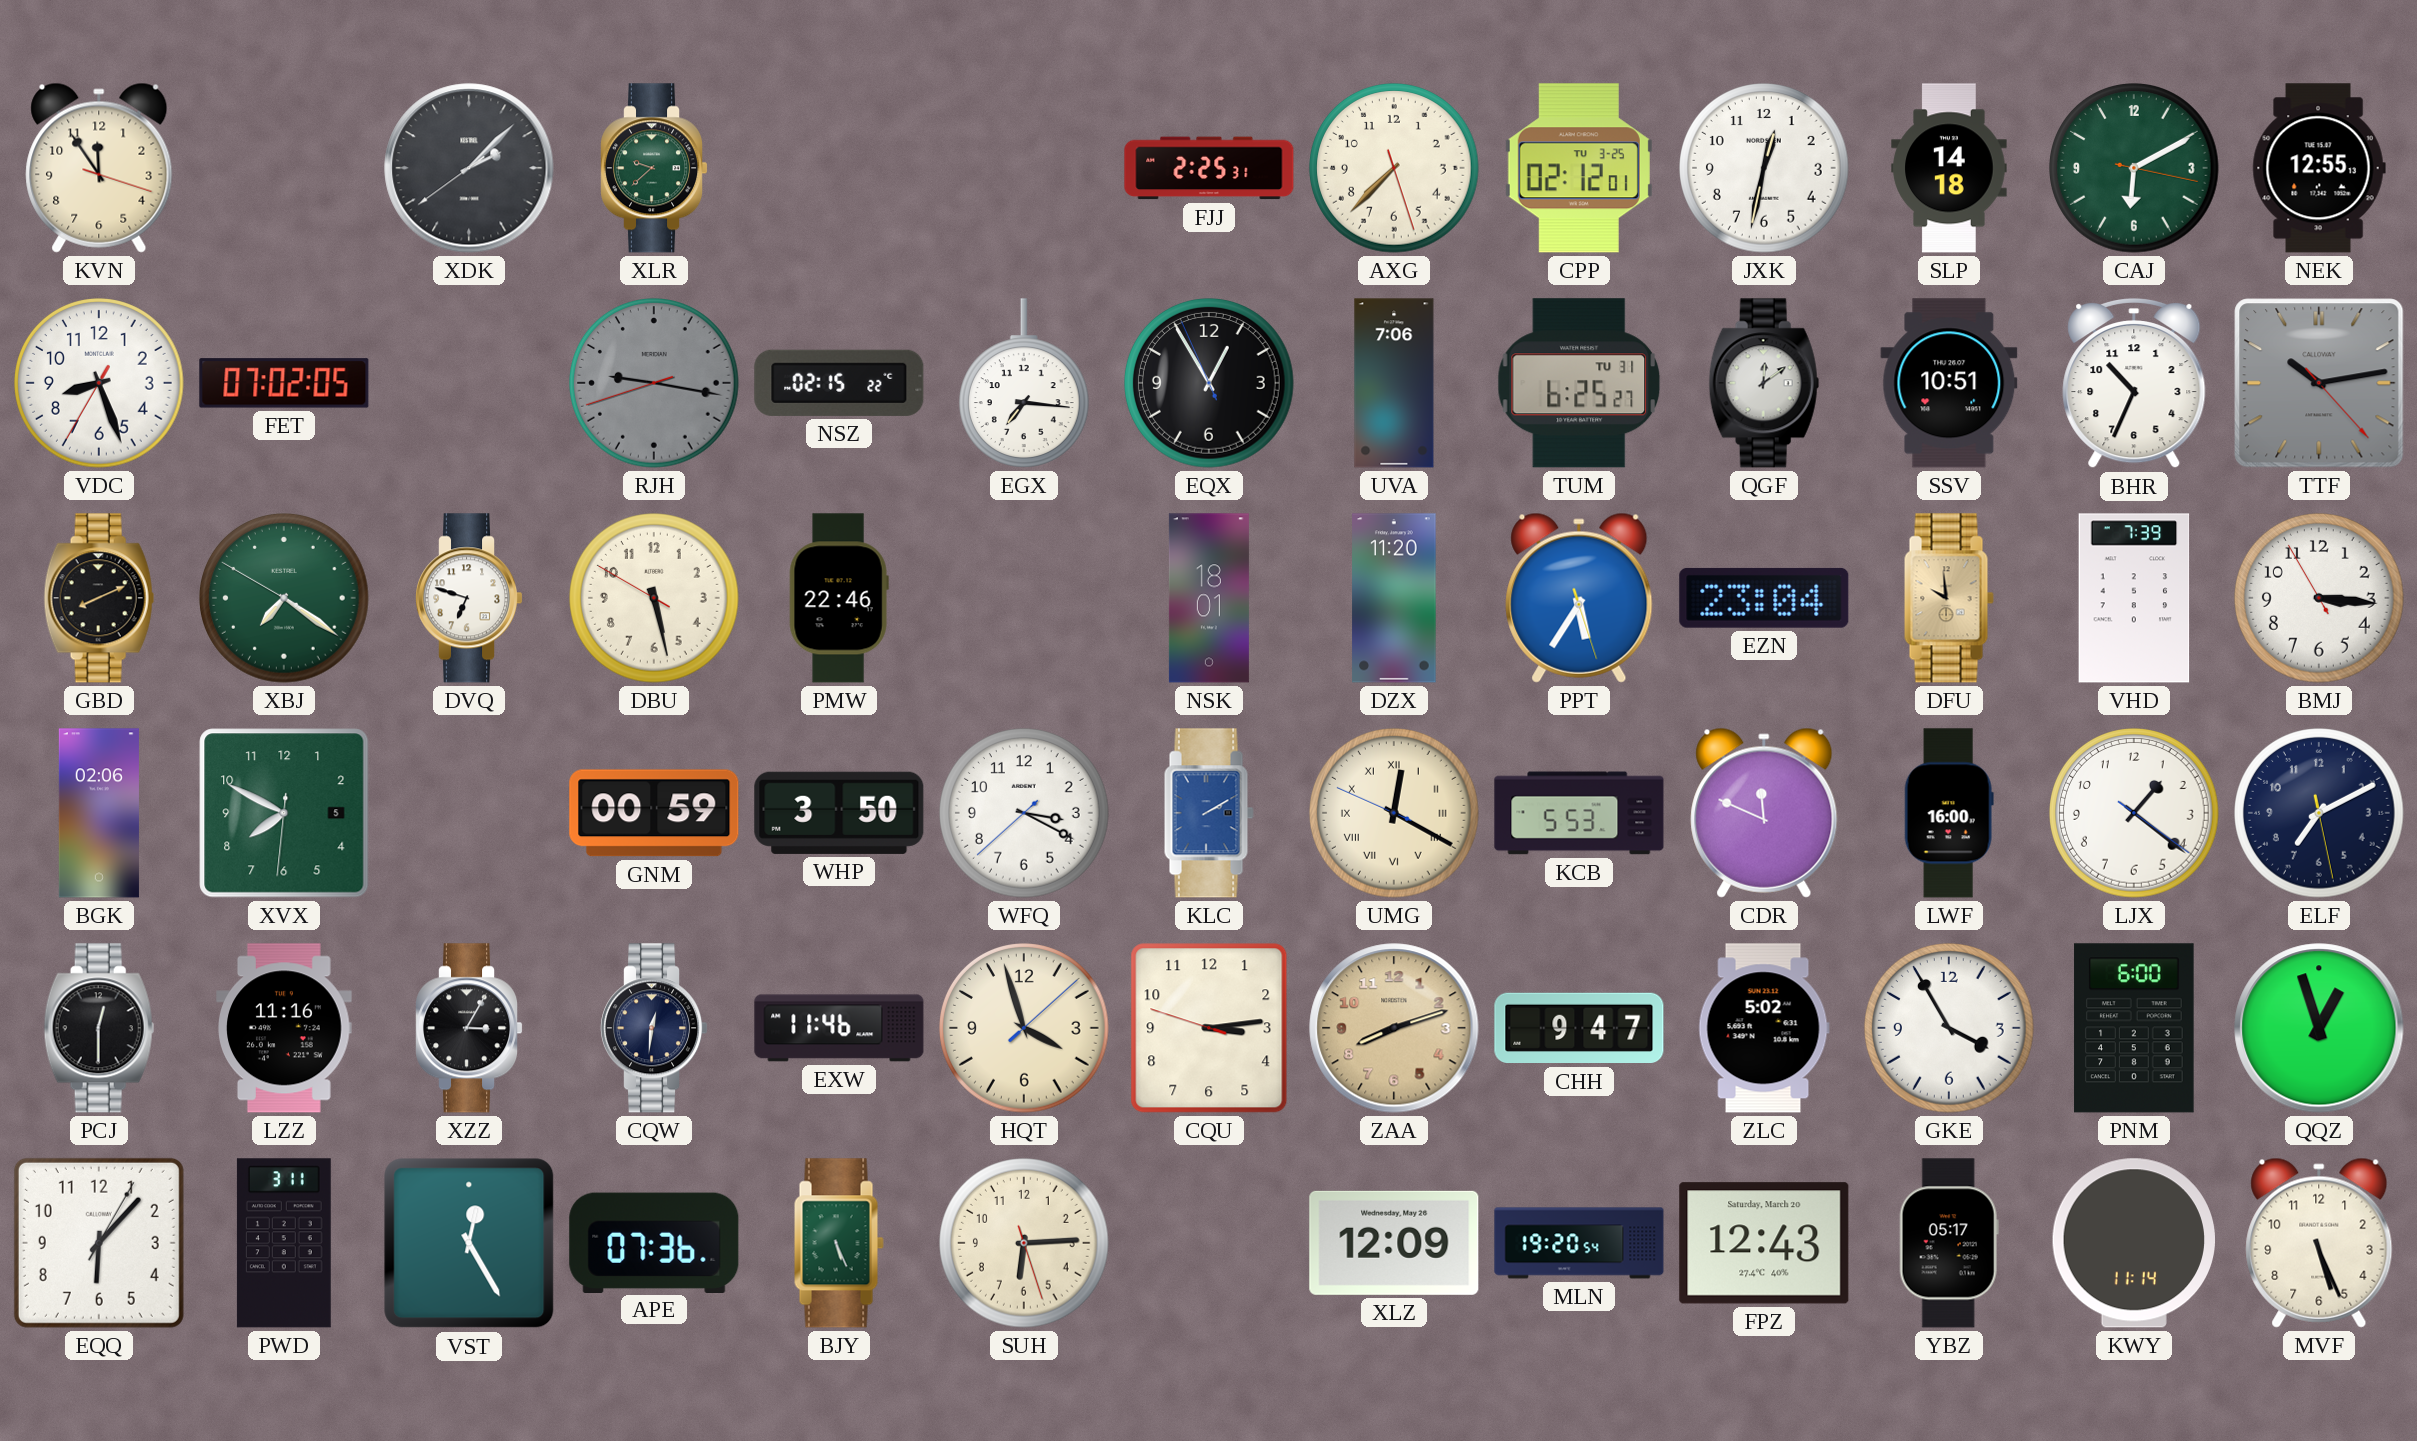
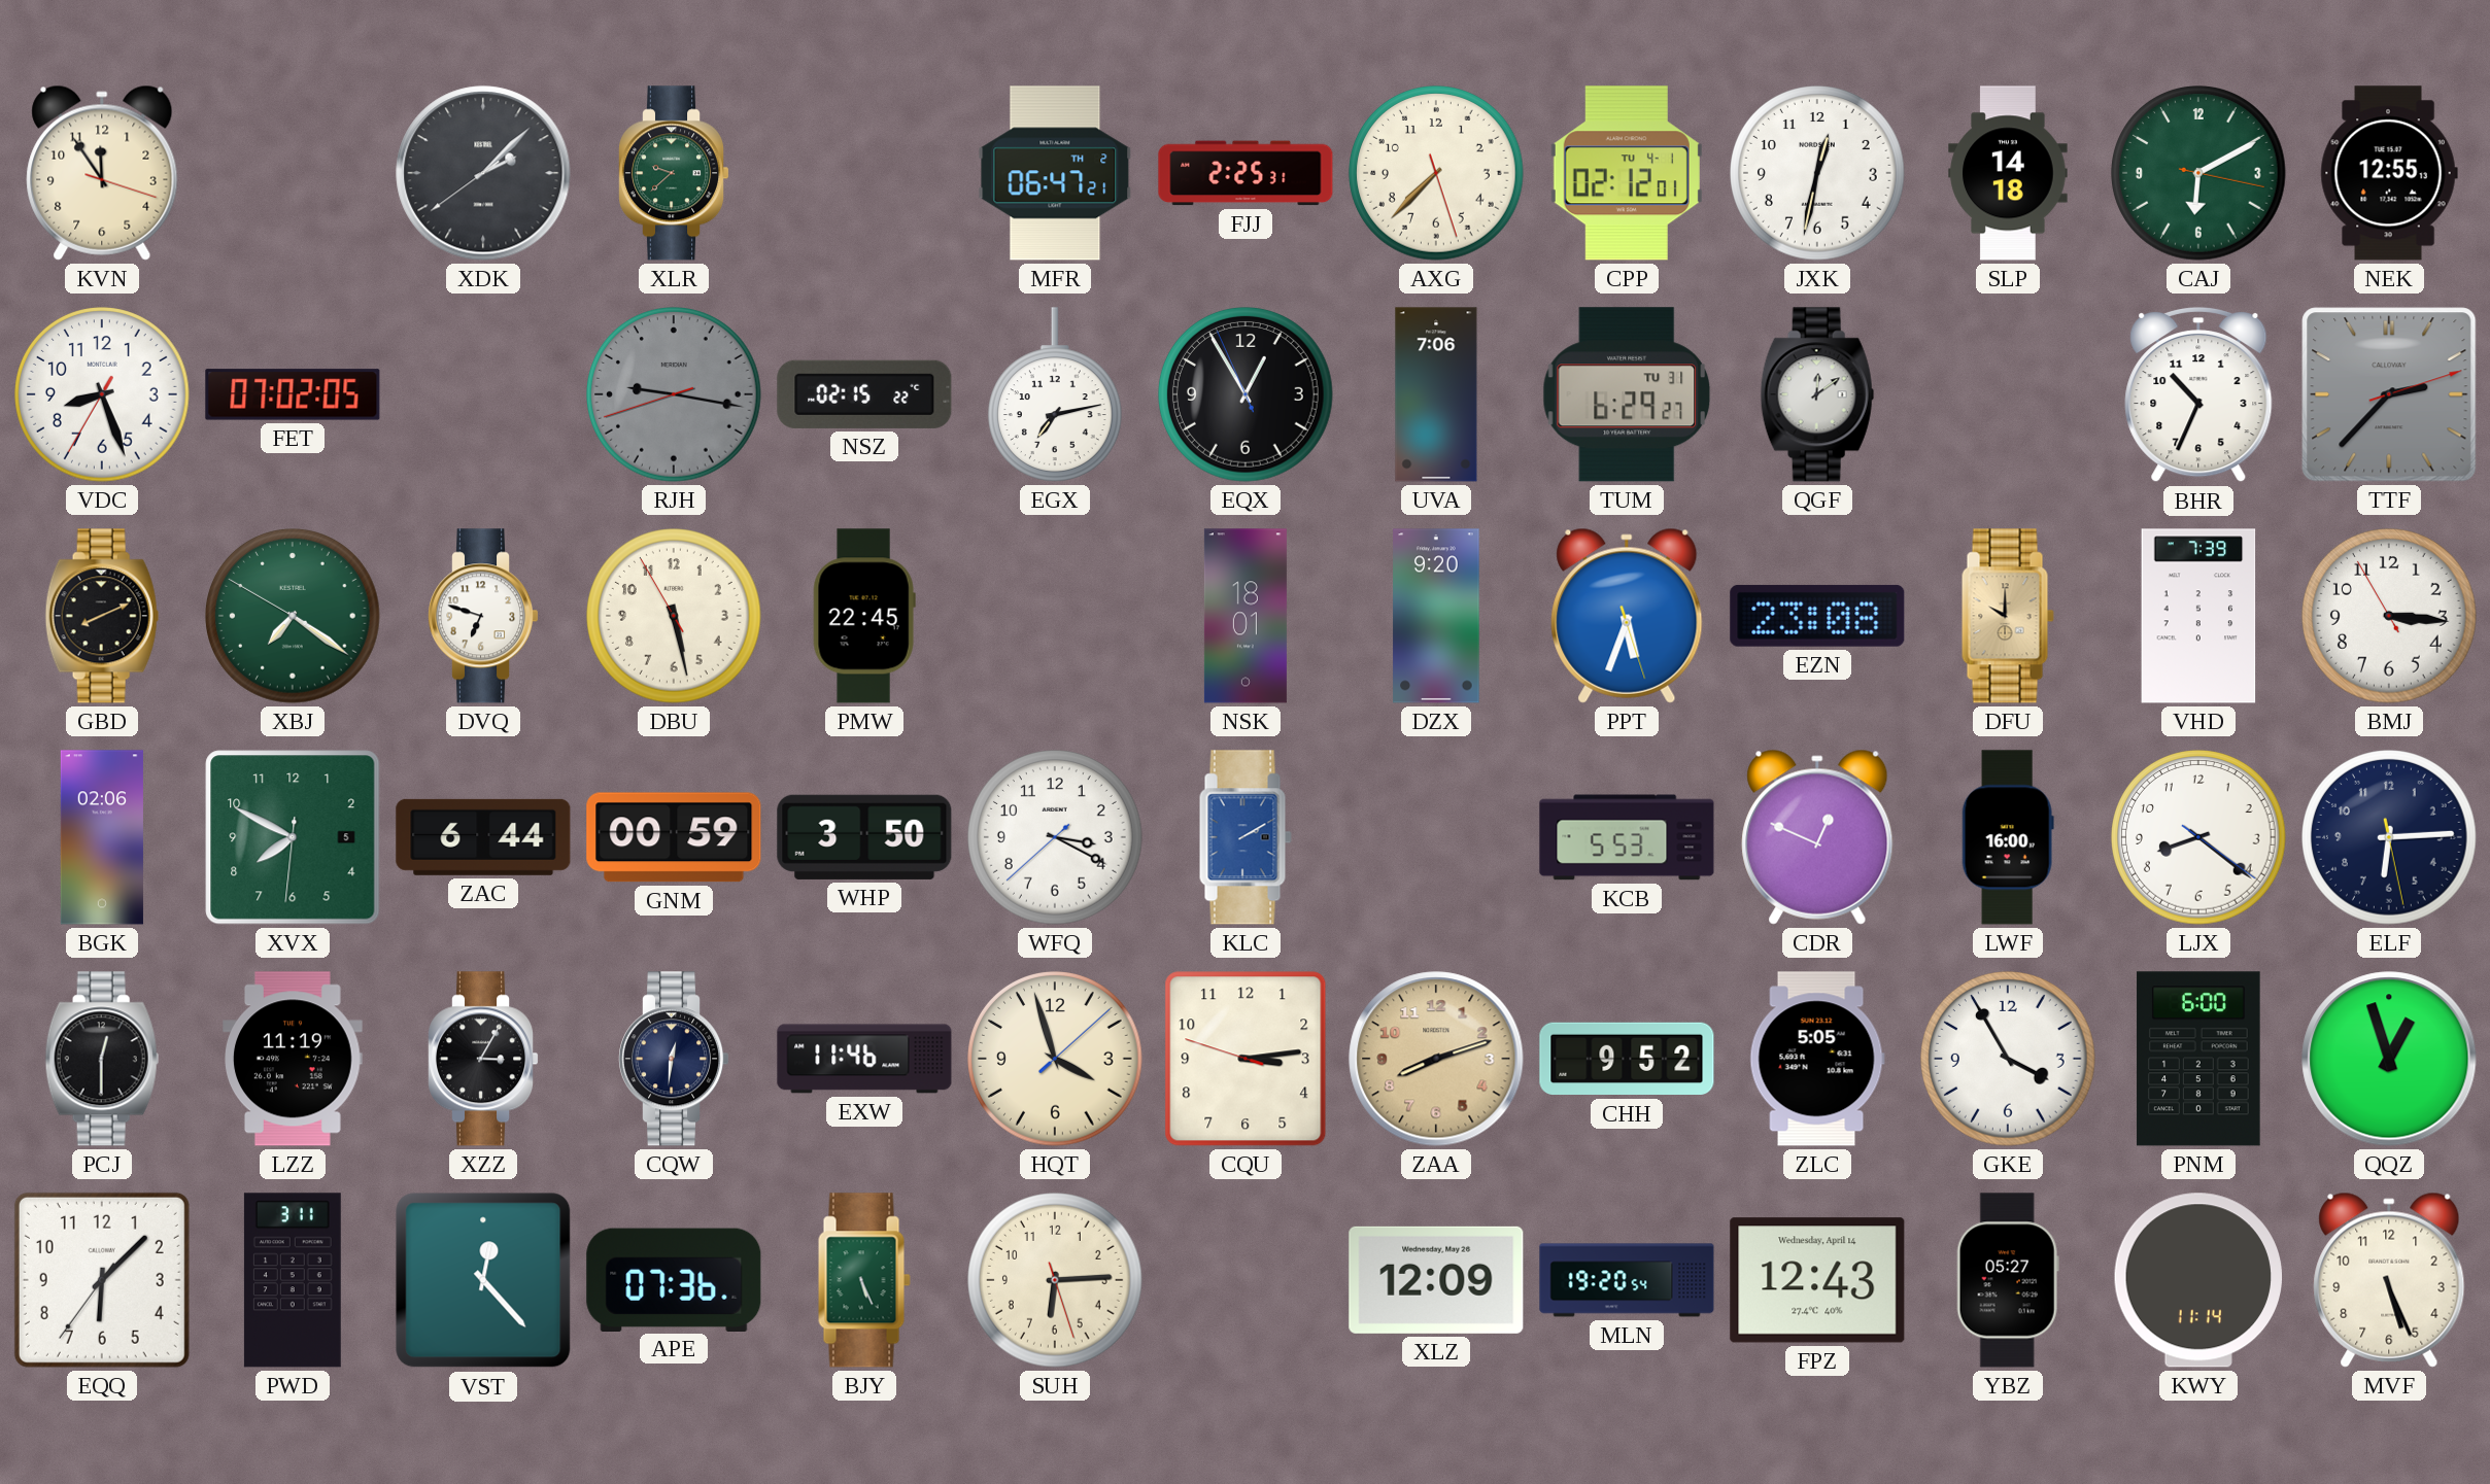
MFR: none -> 06:47
CPP date: TU 3-25 -> TU 4-1
EGX: 7:16 -> 7:13
TUM: 6:25 -> 6:29
SSV: 10:51 -> none
TTF: 10:13 -> 2:37
DBU: 5:27:50 -> 5:27:55
PMW: 22:46 -> 22:45
DZX: 11:20 -> 9:20
PPT: 5:35 -> 5:33
EZN: 23:04 -> 23:08
DFU: 9:59 -> 10:00
ZAC: none -> 6:44
UMG: 12:19 -> none
CDR: 11:49 -> 12:49
LJX: 1:21 -> 8:21
ELF: 7:10 -> 6:14
LZZ: 11:16 -> 11:19
CHH: 9:47 -> 9:52
ZLC: 5:02 -> 5:05
EQQ: 6:07:05 -> 6:07:36
VST: 12:25 -> 12:23
FPZ date: Saturday, March 20 -> Wednesday, April 14
YBZ: 05:17 -> 05:27
